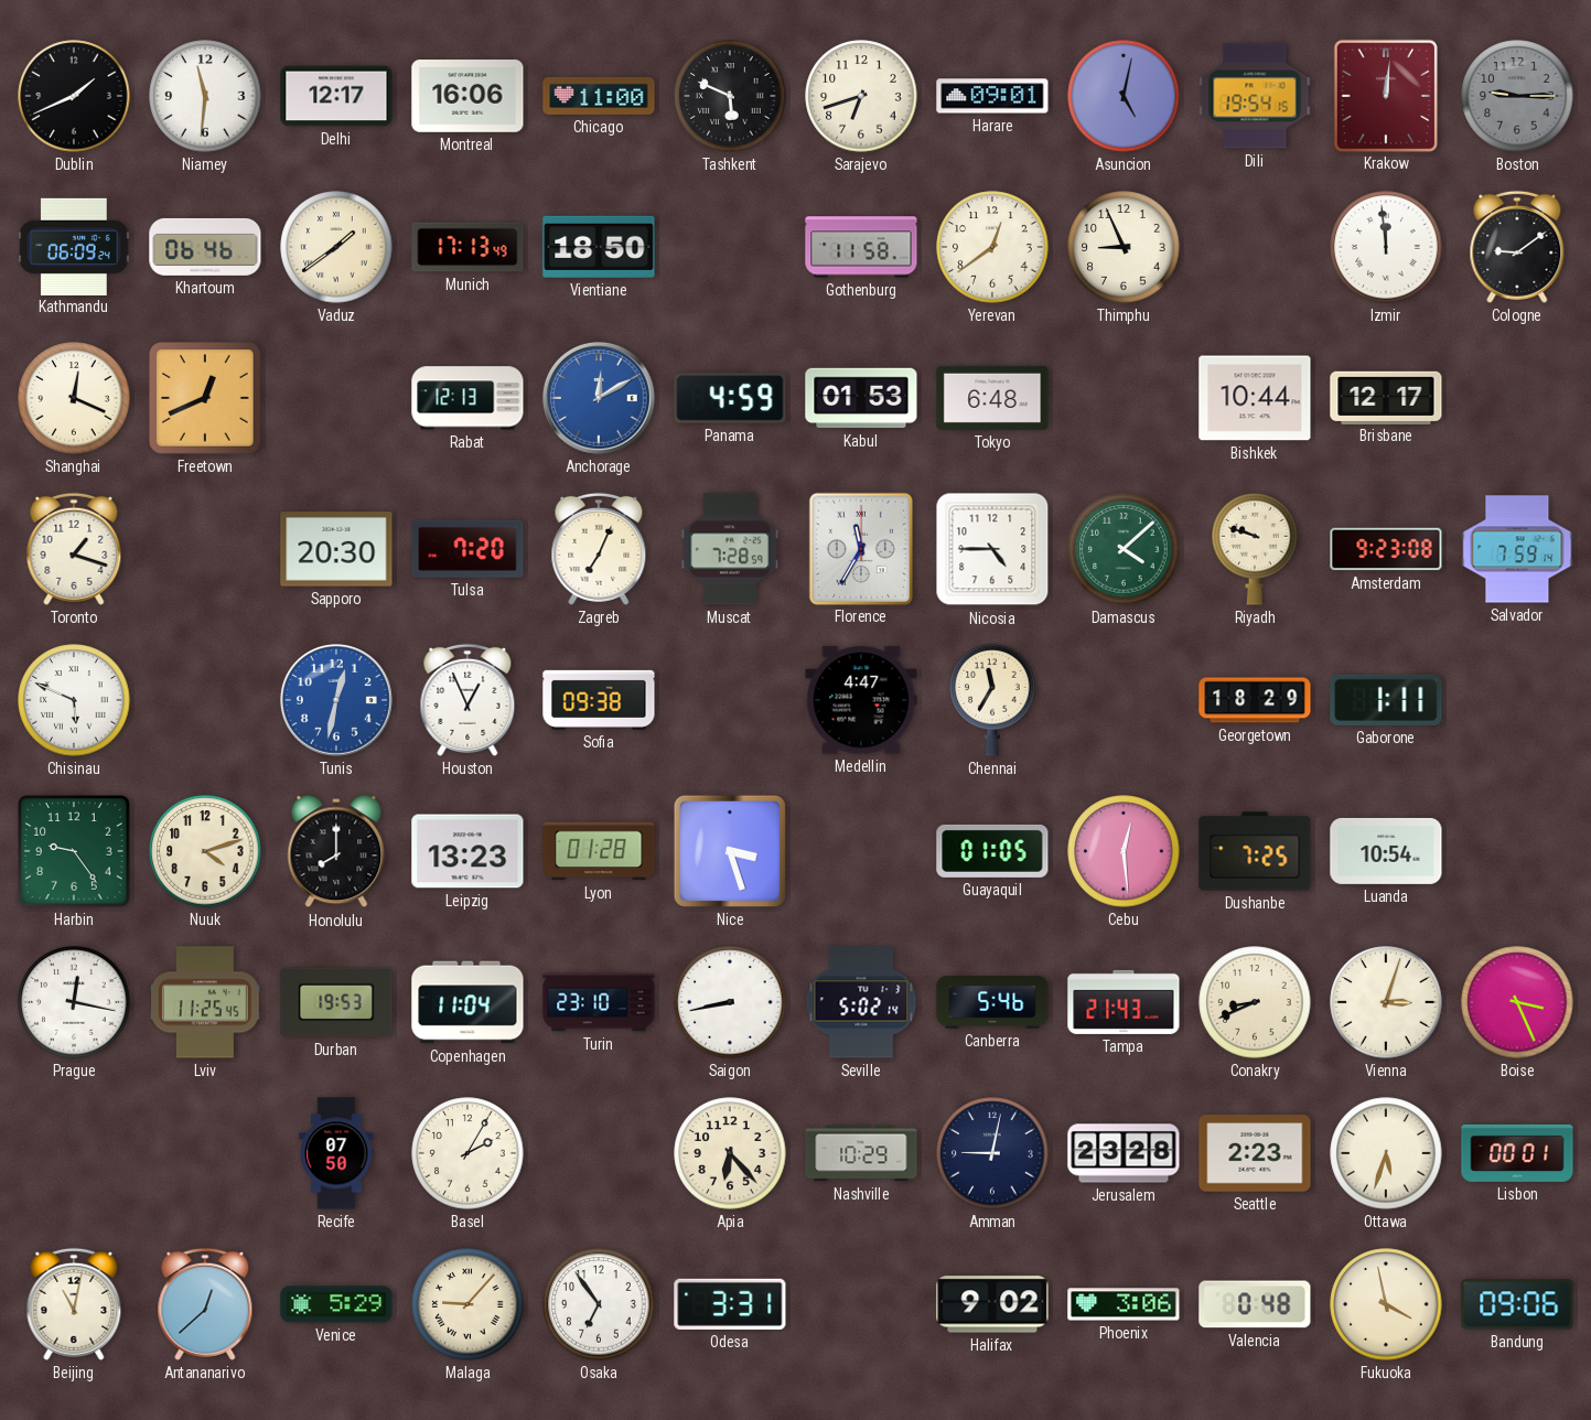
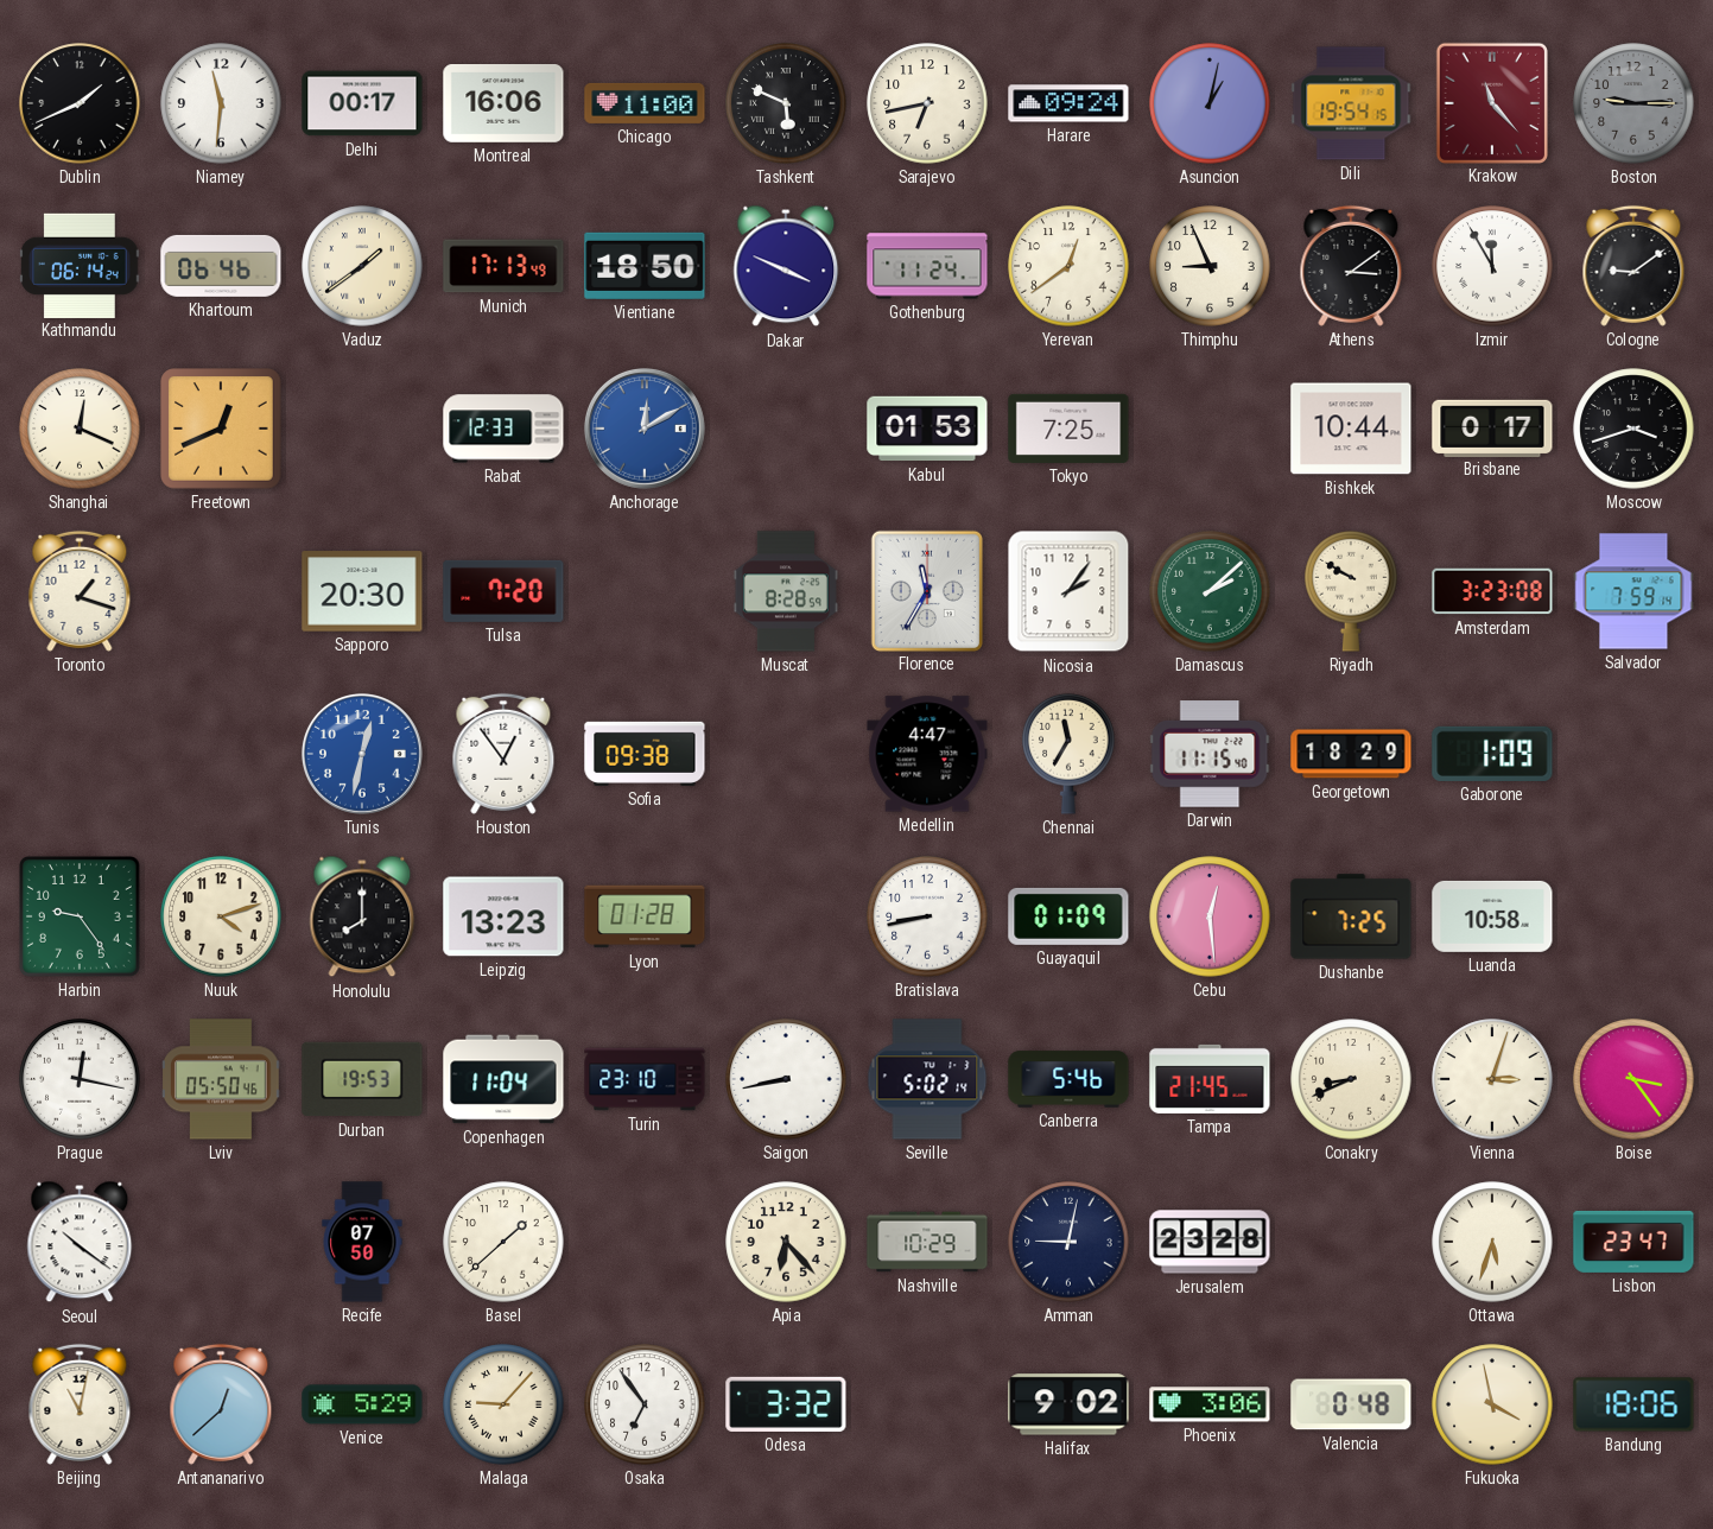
Delhi: 12:17 -> 00:17
Sarajevo: 6:42 -> 6:43
Harare: 09:01 -> 09:24
Asuncion: 5:02 -> 1:02
Krakow: 12:01 -> 11:23
Kathmandu: 06:09 -> 06:14
Dakar: none -> 3:49
Gothenburg: 11:58 -> 11:24
Athens: none -> 3:09
Izmir: 11:59 -> 11:55
Rabat: 12:13 -> 12:33
Panama: 4:59 -> none
Tokyo: 6:48 -> 7:25
Brisbane: 12:17 -> 0:17
Moscow: none -> 3:42
Zagreb: 7:04 -> none
Muscat: 7:28 -> 8:28
Nicosia: 4:45 -> 2:06
Damascus: 4:08 -> 2:08
Riyadh: 9:48 -> 9:50
Amsterdam: 9:23 -> 3:23
Chisinau: 5:49 -> none
Houston: 12:56 -> 12:54
Darwin: none -> 11:15
Gaborone: 1:11 -> 1:09
Nice: 3:27 -> none
Bratislava: none -> 8:43
Guayaquil: 01:05 -> 01:09
Luanda: 10:54 -> 10:58
Lviv: 11:25 -> 05:50
Tampa: 21:43 -> 21:45
Boise: 3:26 -> 3:24
Seoul: none -> 10:21
Basel: 2:05 -> 1:38
Seattle: 2:23 -> none
Lisbon: 00:01 -> 23:47
Odesa: 3:31 -> 3:32
Bandung: 09:06 -> 18:06
